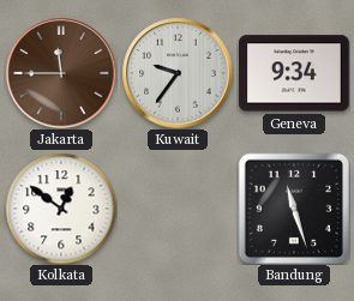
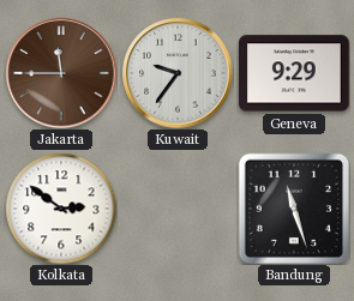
Geneva: 9:34 -> 9:29
Kolkata: 12:51 -> 2:51
